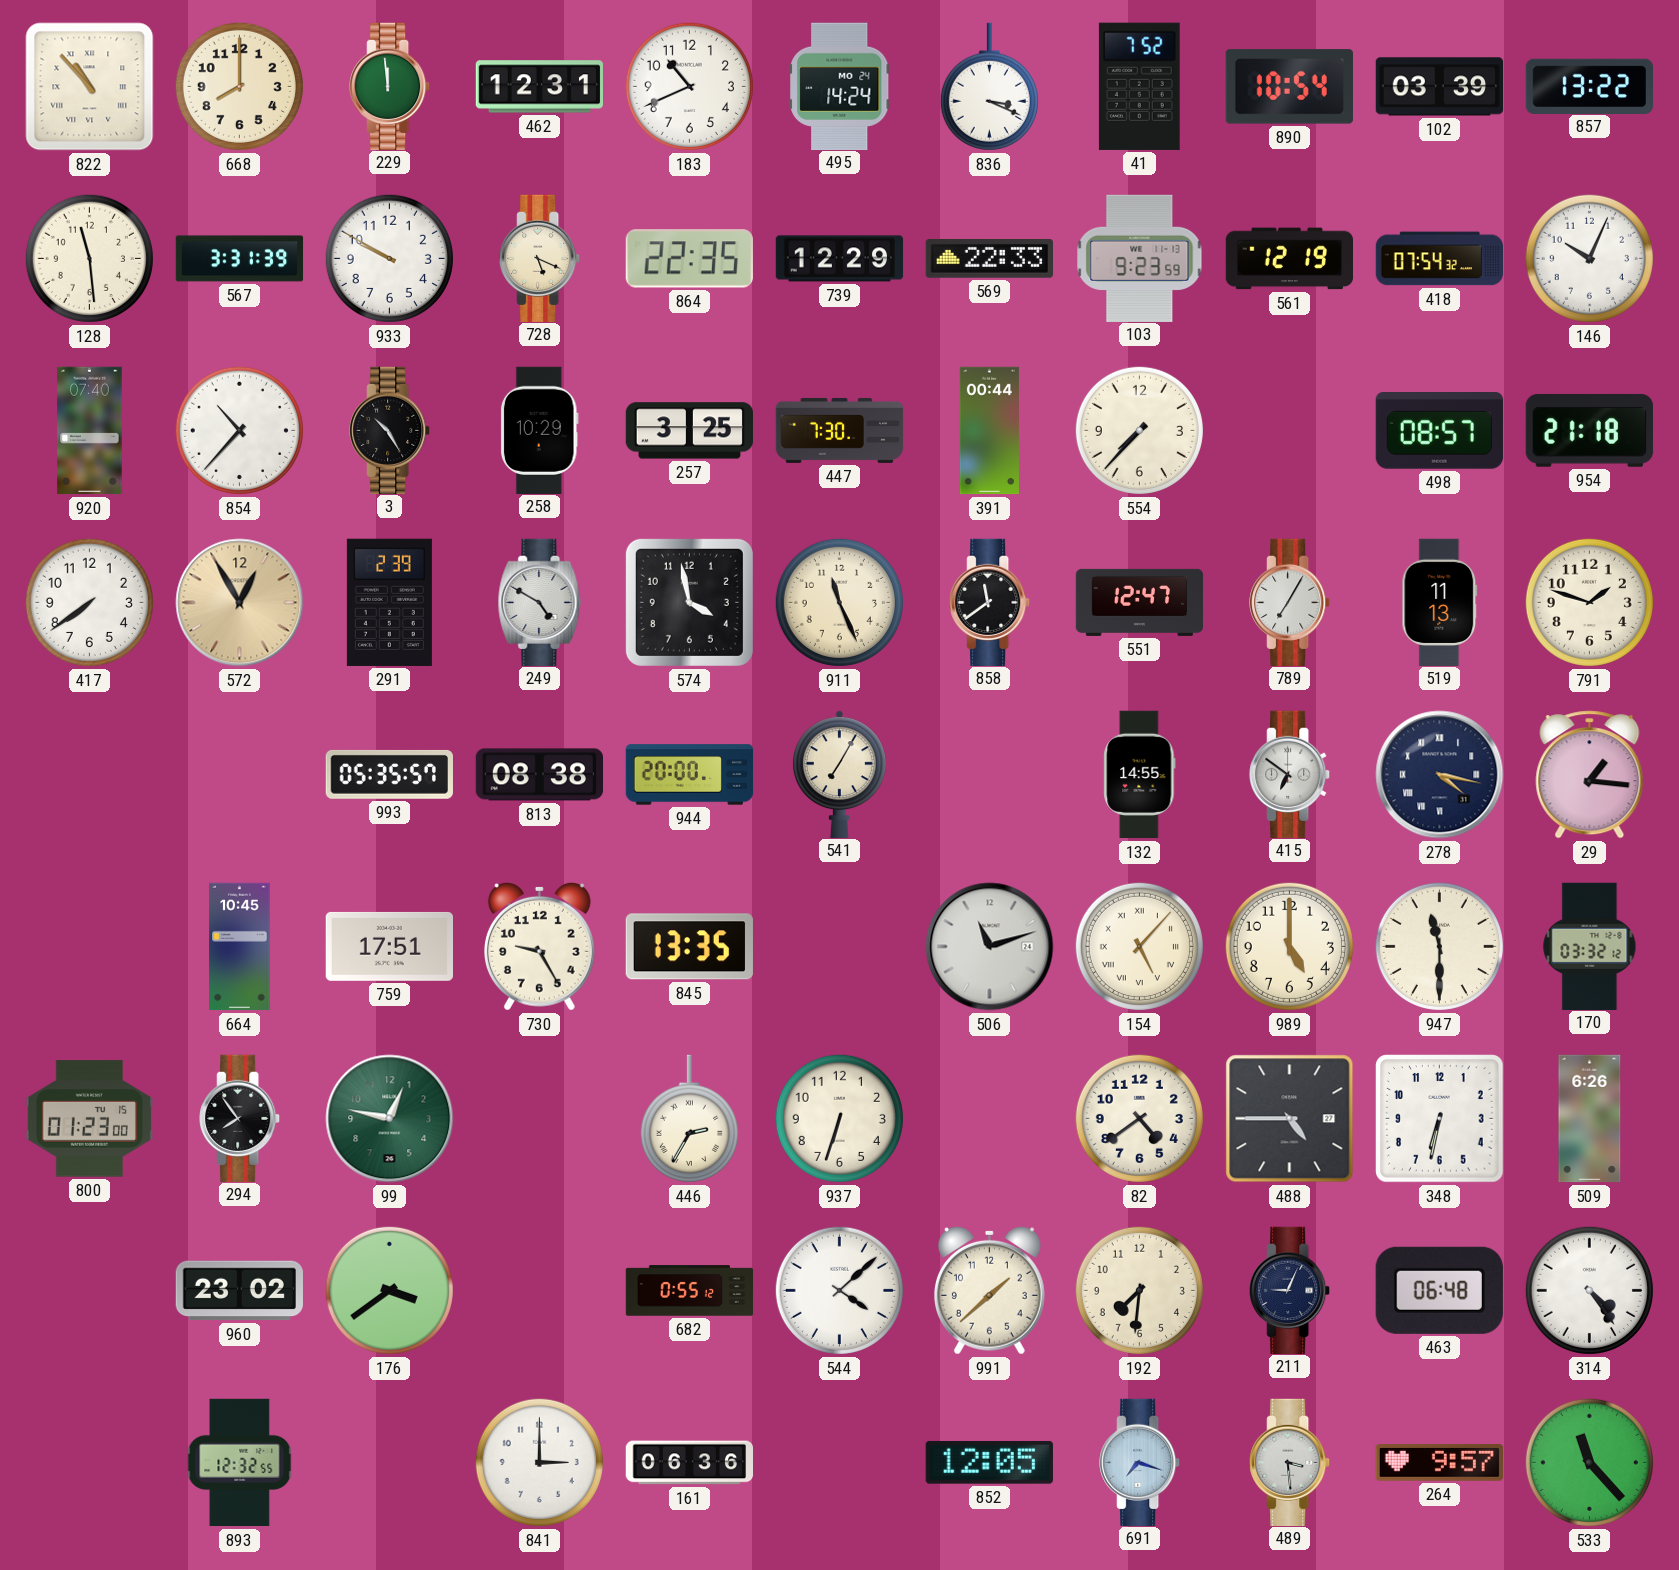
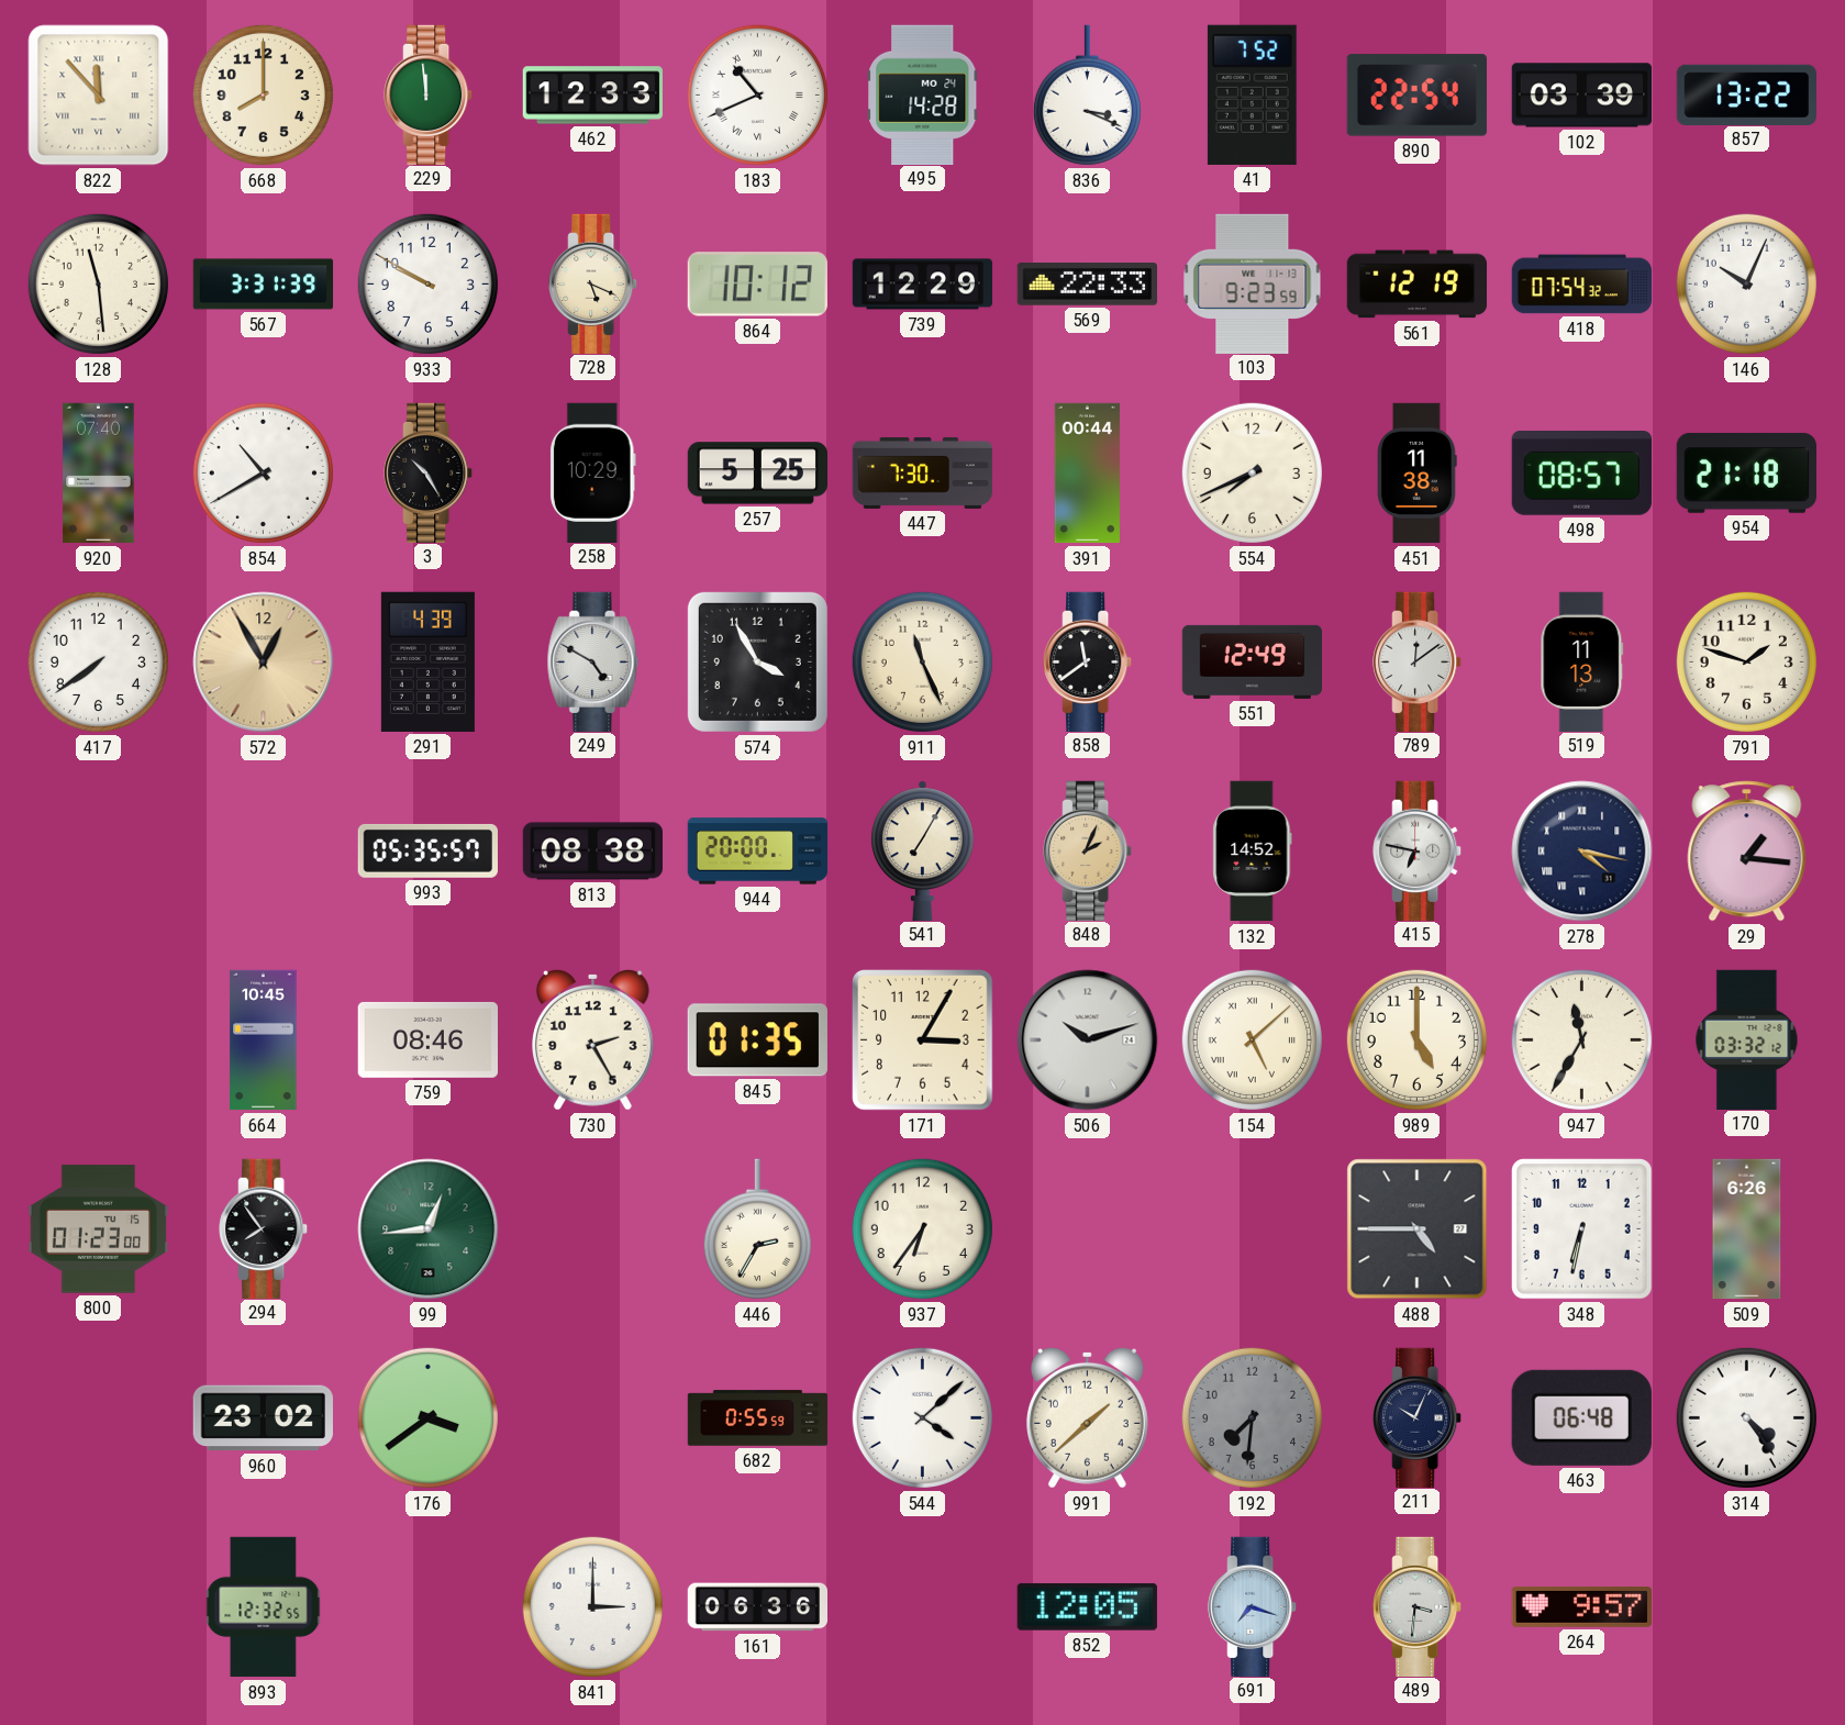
822: 10:53 -> 11:53
462: 12:31 -> 12:33
183 numerals: Arabic -> Roman
495: 14:24 -> 14:28
890: 10:54 -> 22:54
864: 22:35 -> 10:12
854: 10:37 -> 10:40
257: 3:25 -> 5:25
554: 7:37 -> 7:41
451: none -> 11:38
291: 2:39 -> 4:39
574: 3:58 -> 3:55
551: 12:47 -> 12:49
789: 7:05 -> 12:09
848: none -> 2:04
132: 14:55 -> 14:52
415: 6:51 -> 6:47
759: 17:51 -> 08:46
730: 9:25 -> 2:25
845: 13:35 -> 01:35
171: none -> 3:05
506: 11:12 -> 10:12
154: 5:07 -> 5:08
947: 11:30 -> 11:35
99: 12:47 -> 12:44
937: 6:33 -> 6:36
82: 4:39 -> none
682: 0:55:12 -> 0:55:59
192 dial: cream -> grey
211: 9:04 -> 10:04
489: 3:29 -> 3:31
533: 11:23 -> none
